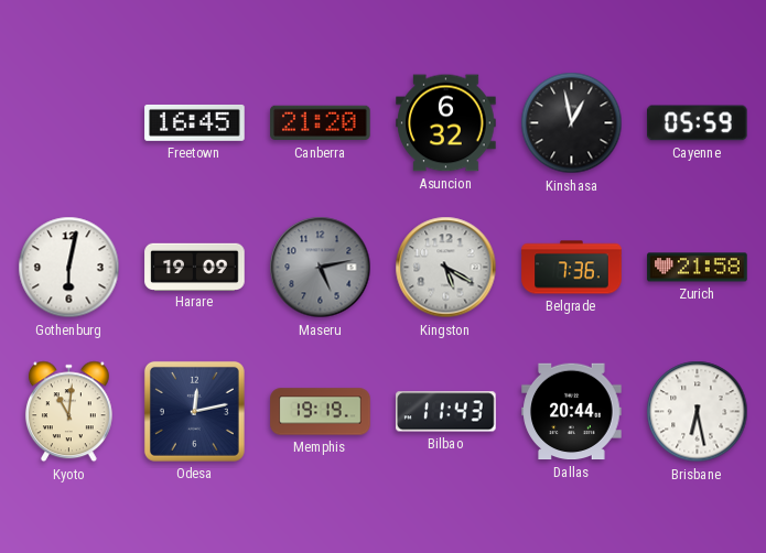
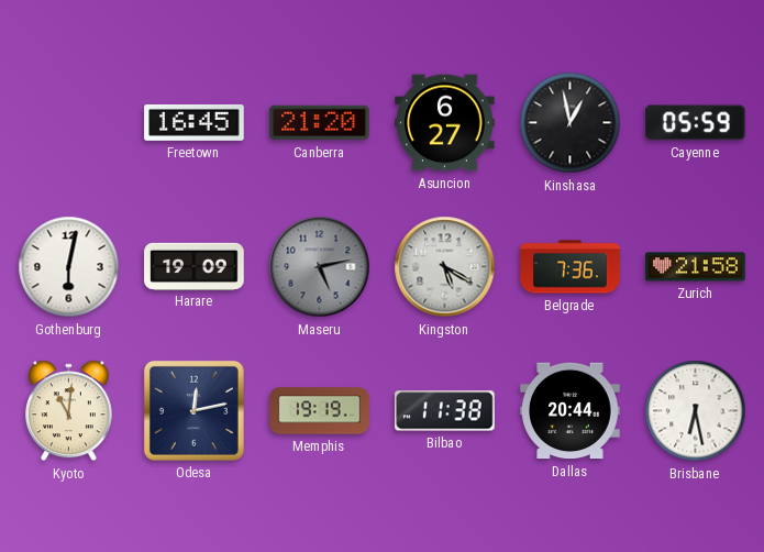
Asuncion: 6:32 -> 6:27
Bilbao: 11:43 -> 11:38
